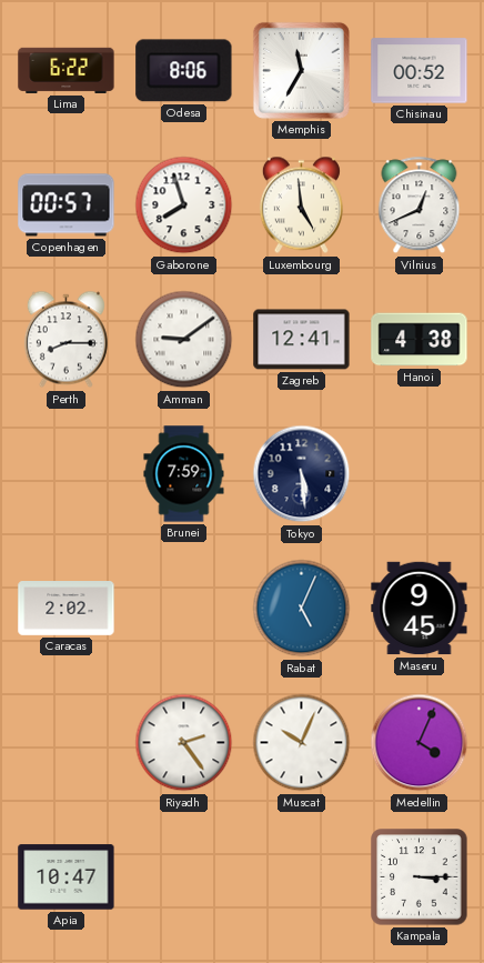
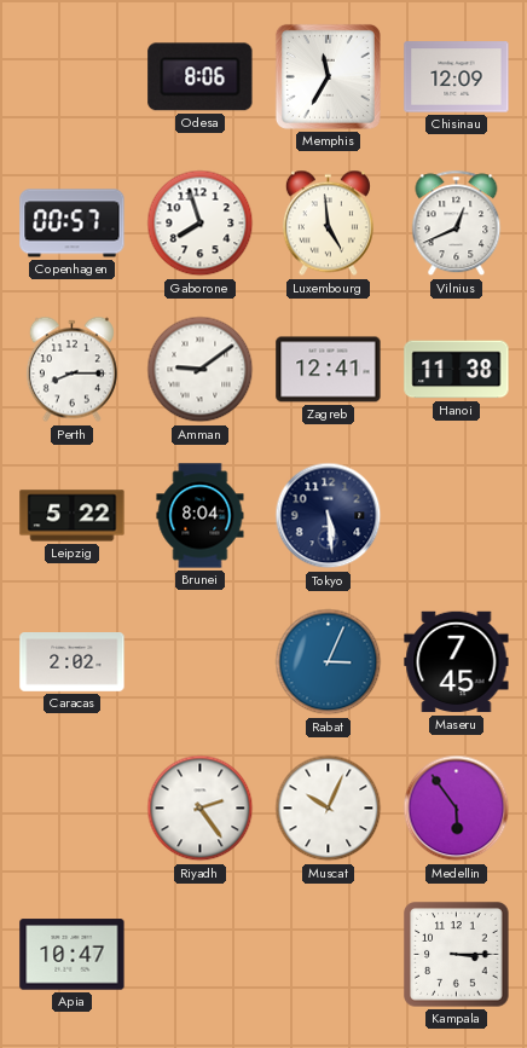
Lima: 6:22 -> none
Chisinau: 00:52 -> 12:09
Hanoi: 4:38 -> 11:38
Leipzig: none -> 5:22
Brunei: 7:59 -> 8:04
Rabat: 5:04 -> 3:04
Maseru: 9:45 -> 7:45
Medellin: 4:04 -> 5:54
